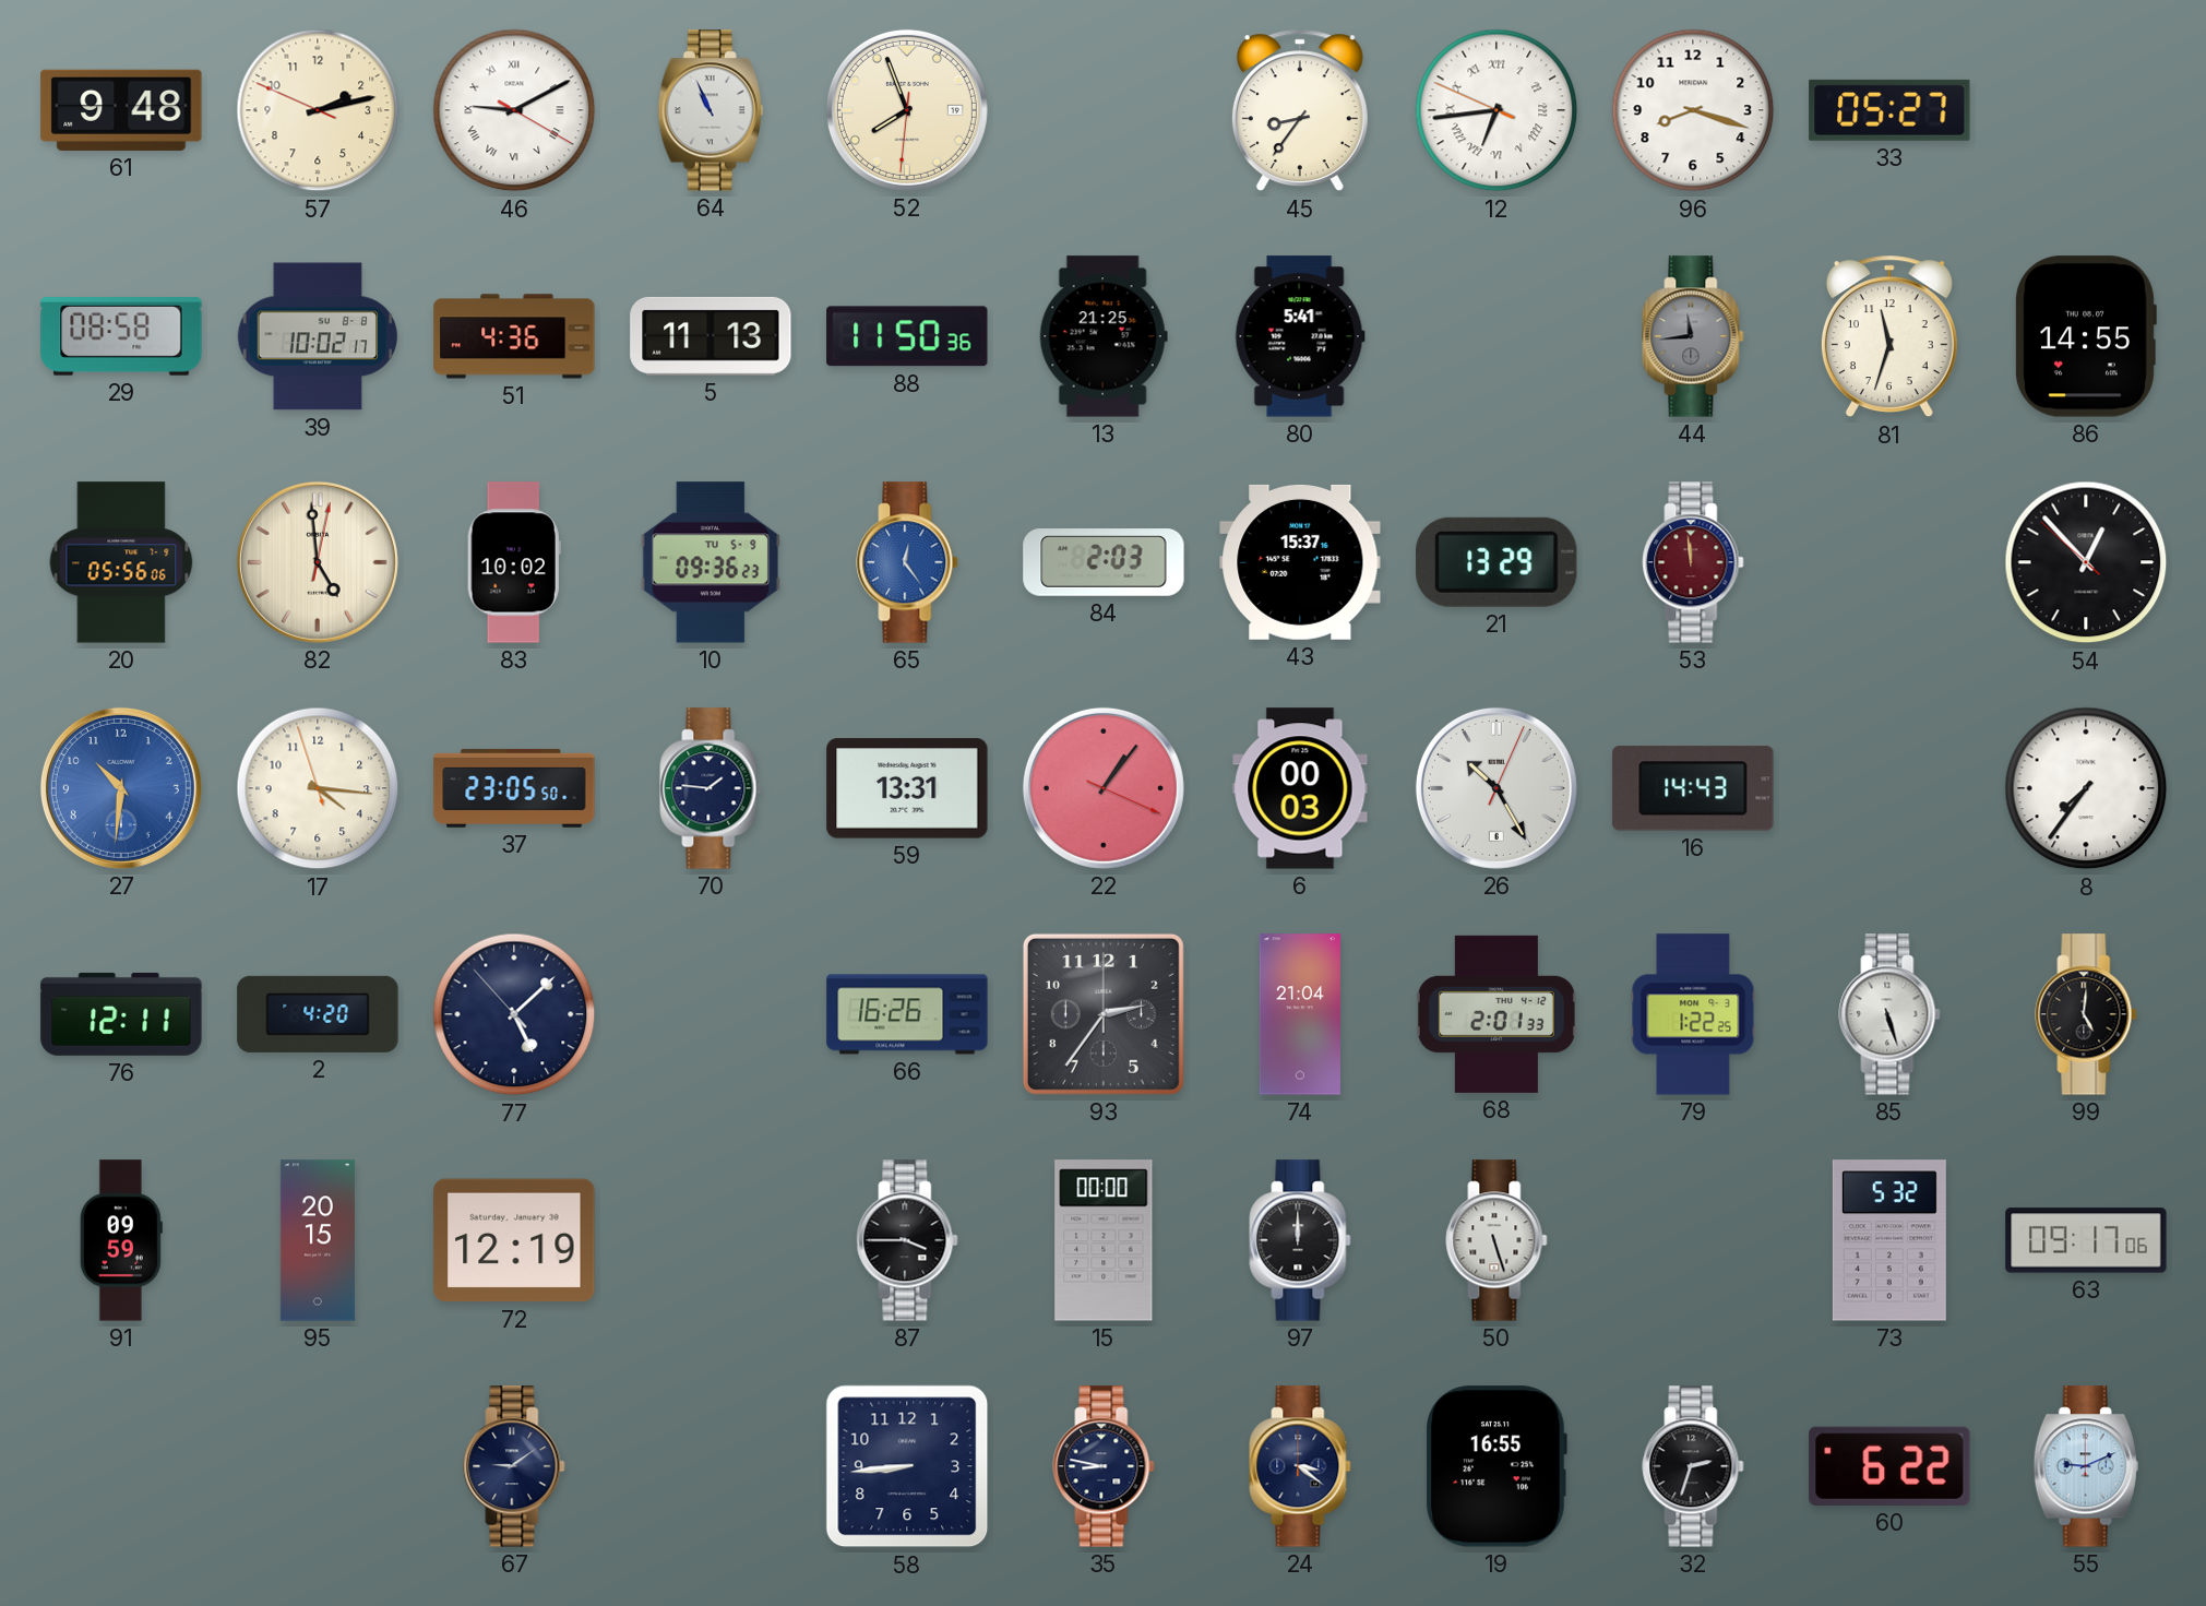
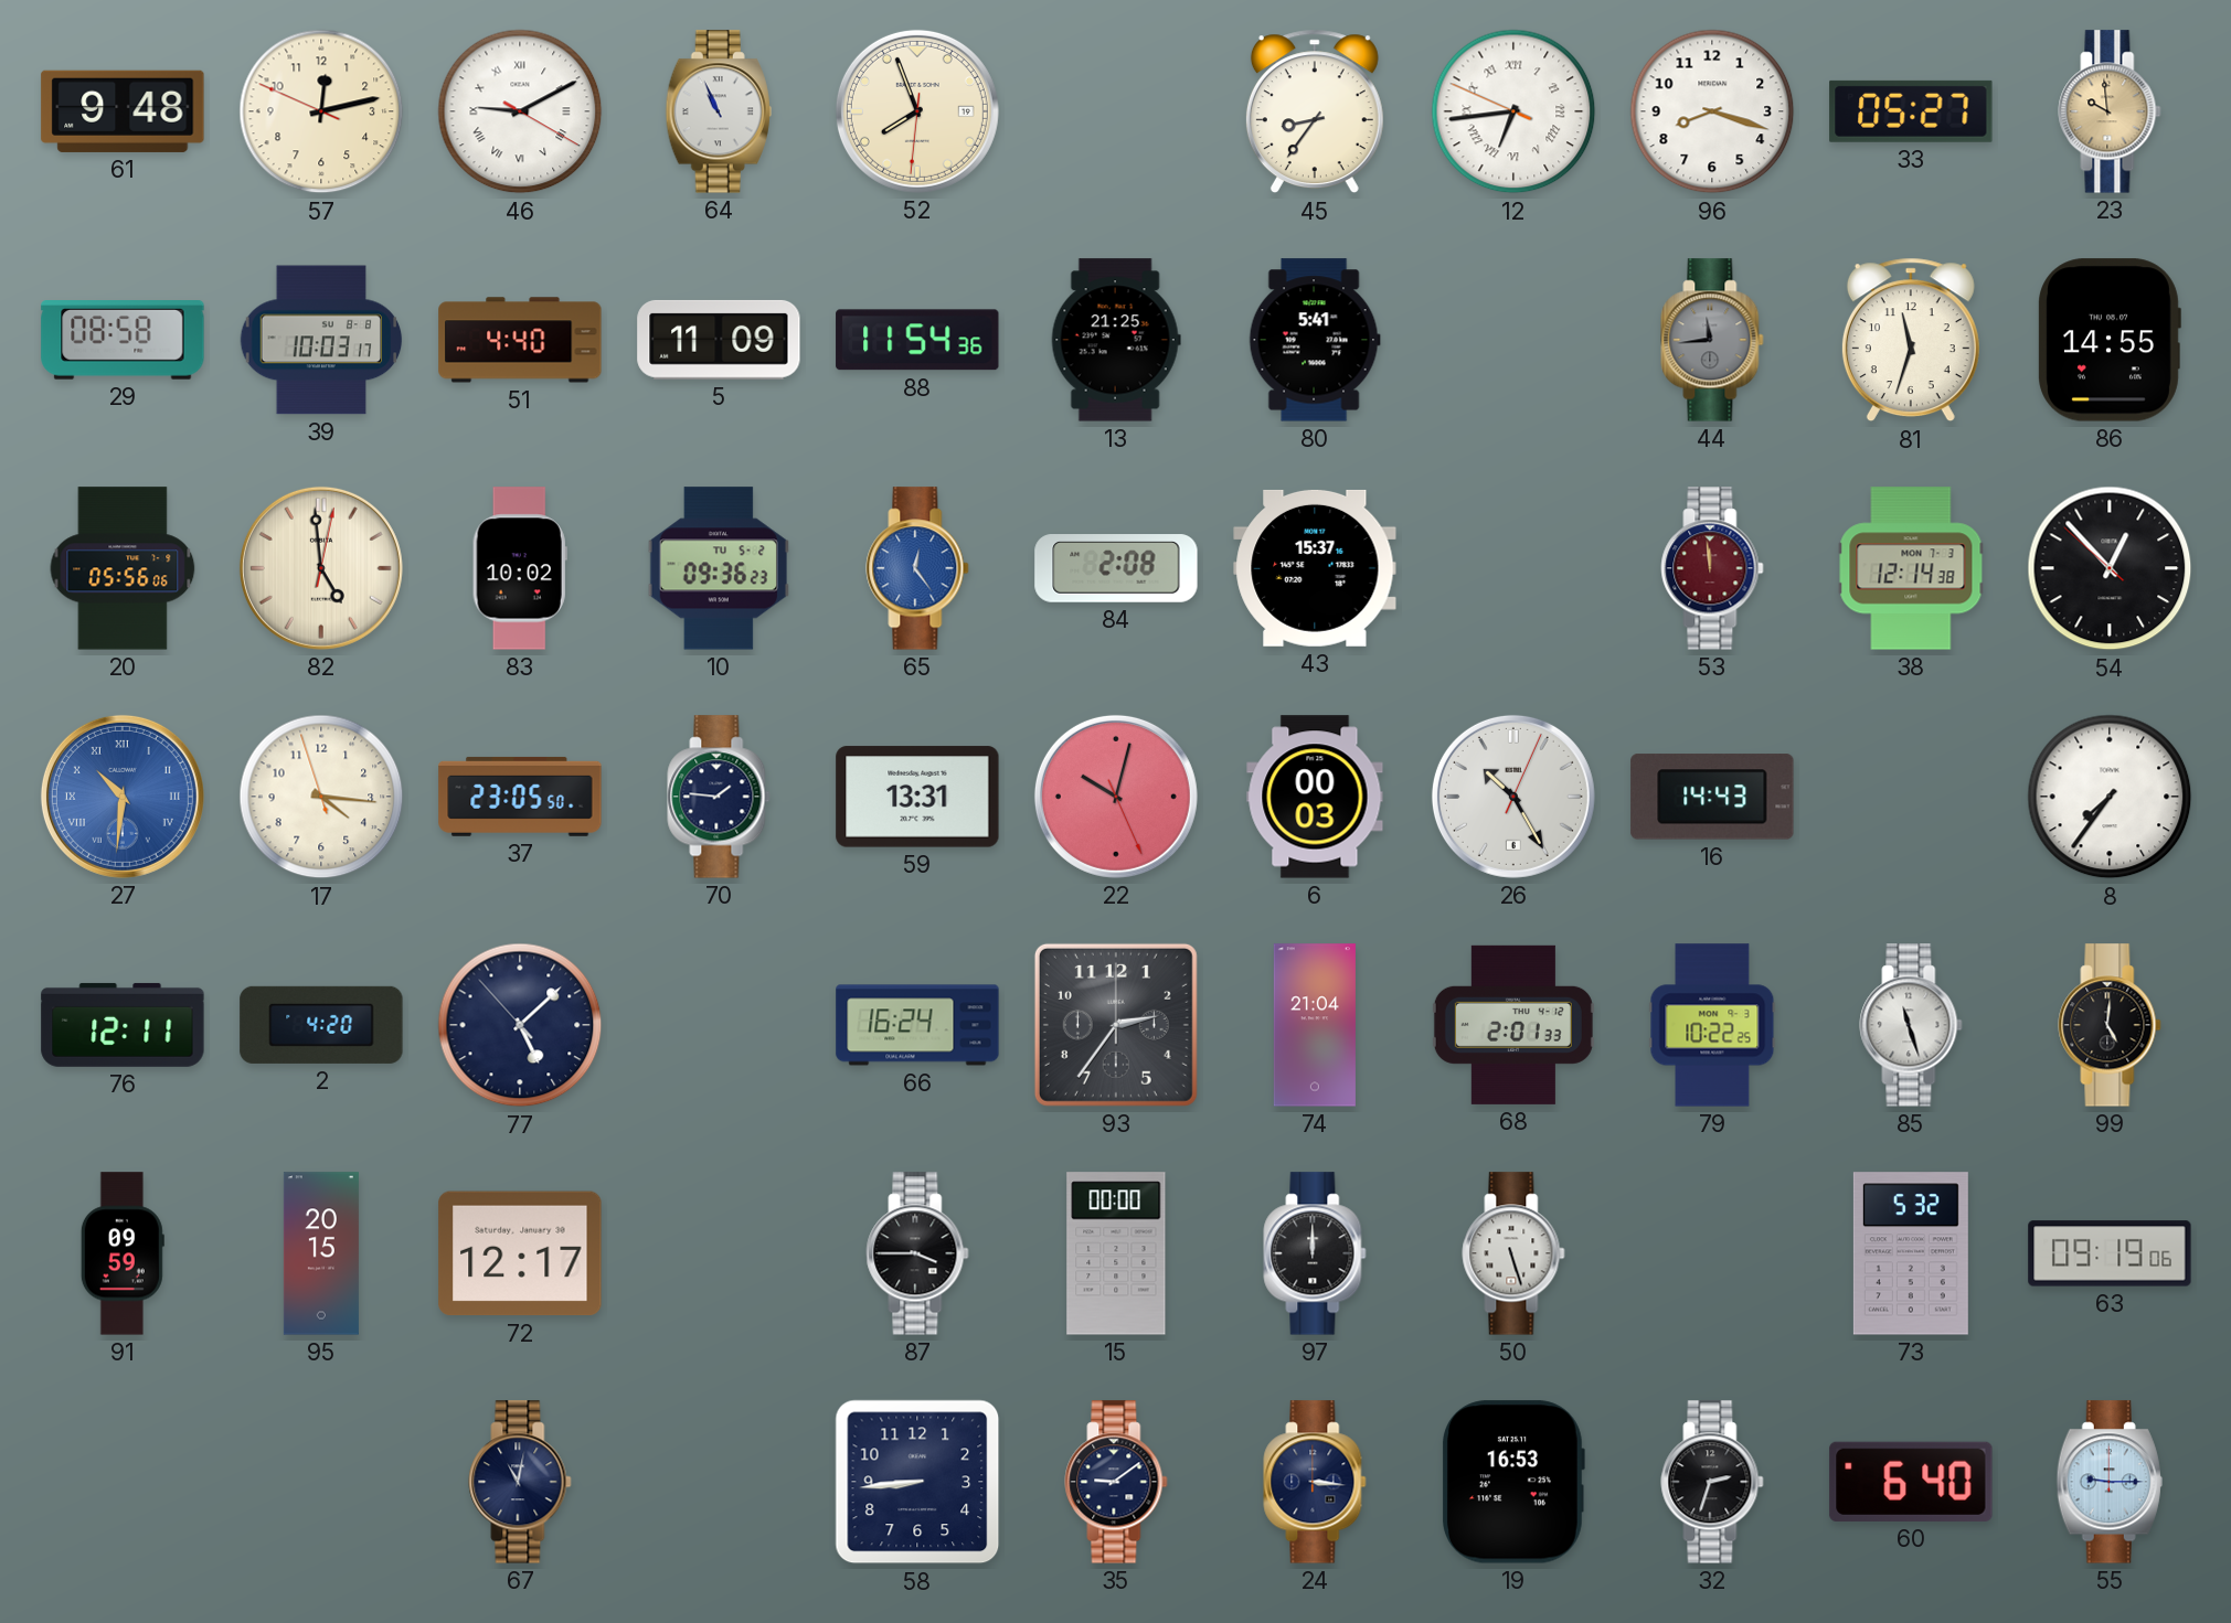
57: 2:12 -> 12:12
23: none -> 9:59
39: 10:02 -> 10:03
51: 4:36 -> 4:40
5: 11:13 -> 11:09
88: 11:50 -> 11:54
10 date: TU 5-9 -> TU 5-2
84: 2:03 -> 2:08
21: 13:29 -> none
38: none -> 12:14
27 numerals: Arabic -> Roman
22: 1:06 -> 10:02
66: 16:26 -> 16:24
79: 1:22 -> 10:22
85: 5:27 -> 11:27
72: 12:19 -> 12:17
63: 09:17 -> 09:19
67: 9:09 -> 11:02
35: 8:47 -> 9:09
24: 3:21 -> 3:16
19: 16:55 -> 16:53
60: 6:22 -> 6:40
55: 9:11 -> 9:15
